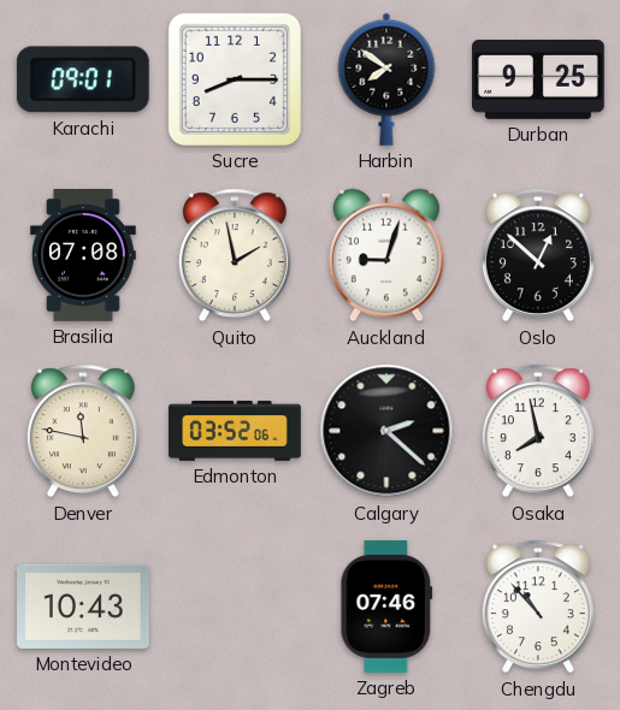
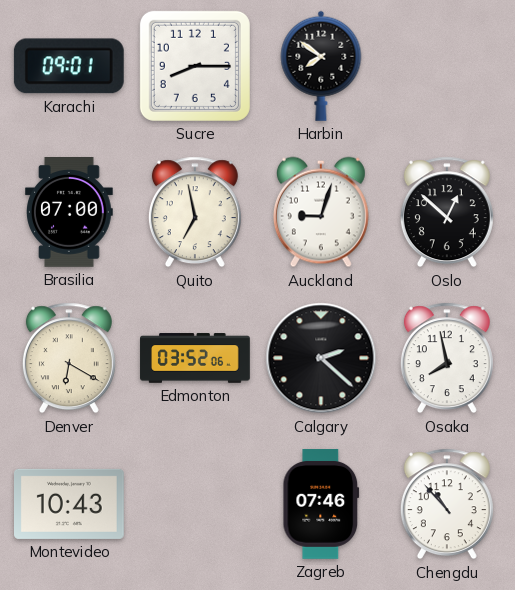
Durban: 9:25 -> none
Brasilia: 07:08 -> 07:00
Quito: 1:58 -> 6:58
Denver: 11:47 -> 6:20
